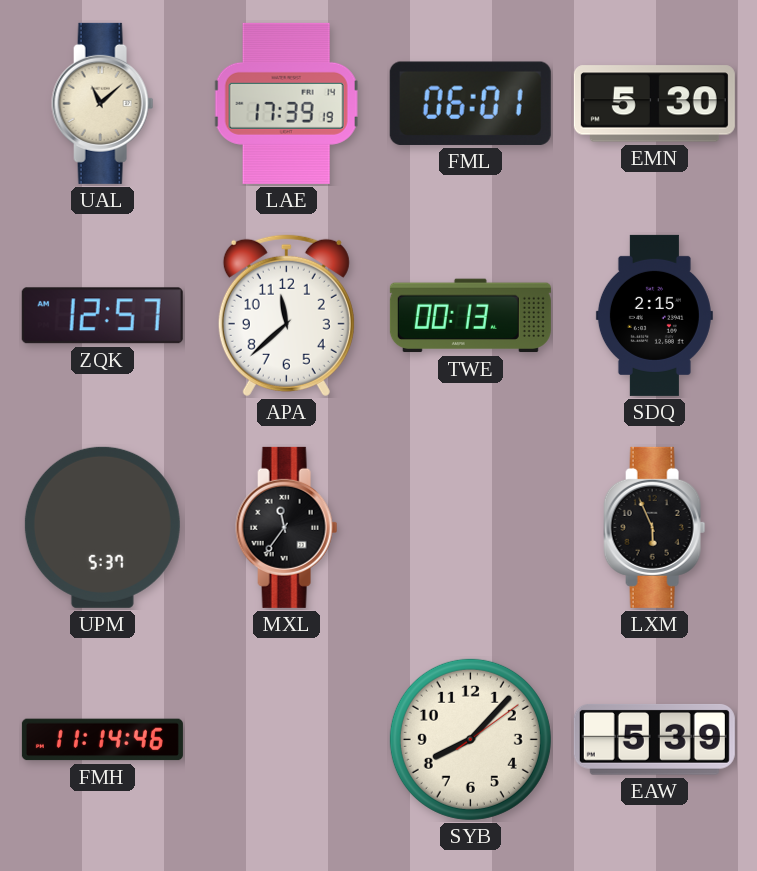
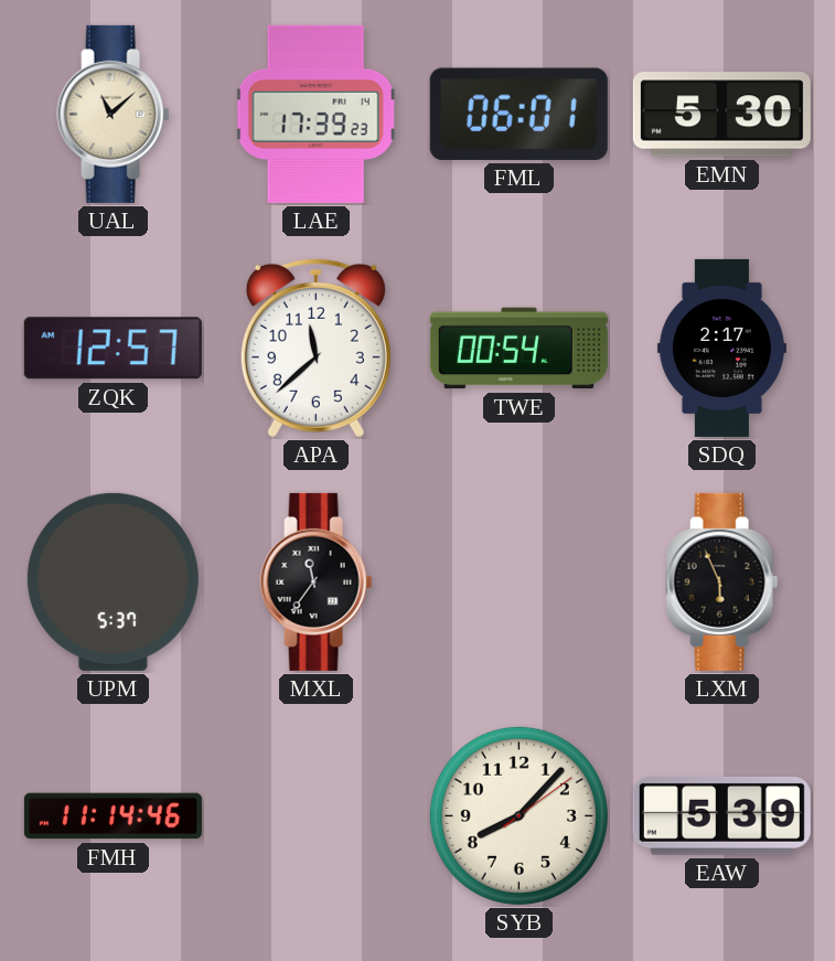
LAE: 17:39:19 -> 17:39:23
TWE: 00:13 -> 00:54
SDQ: 2:15 -> 2:17
